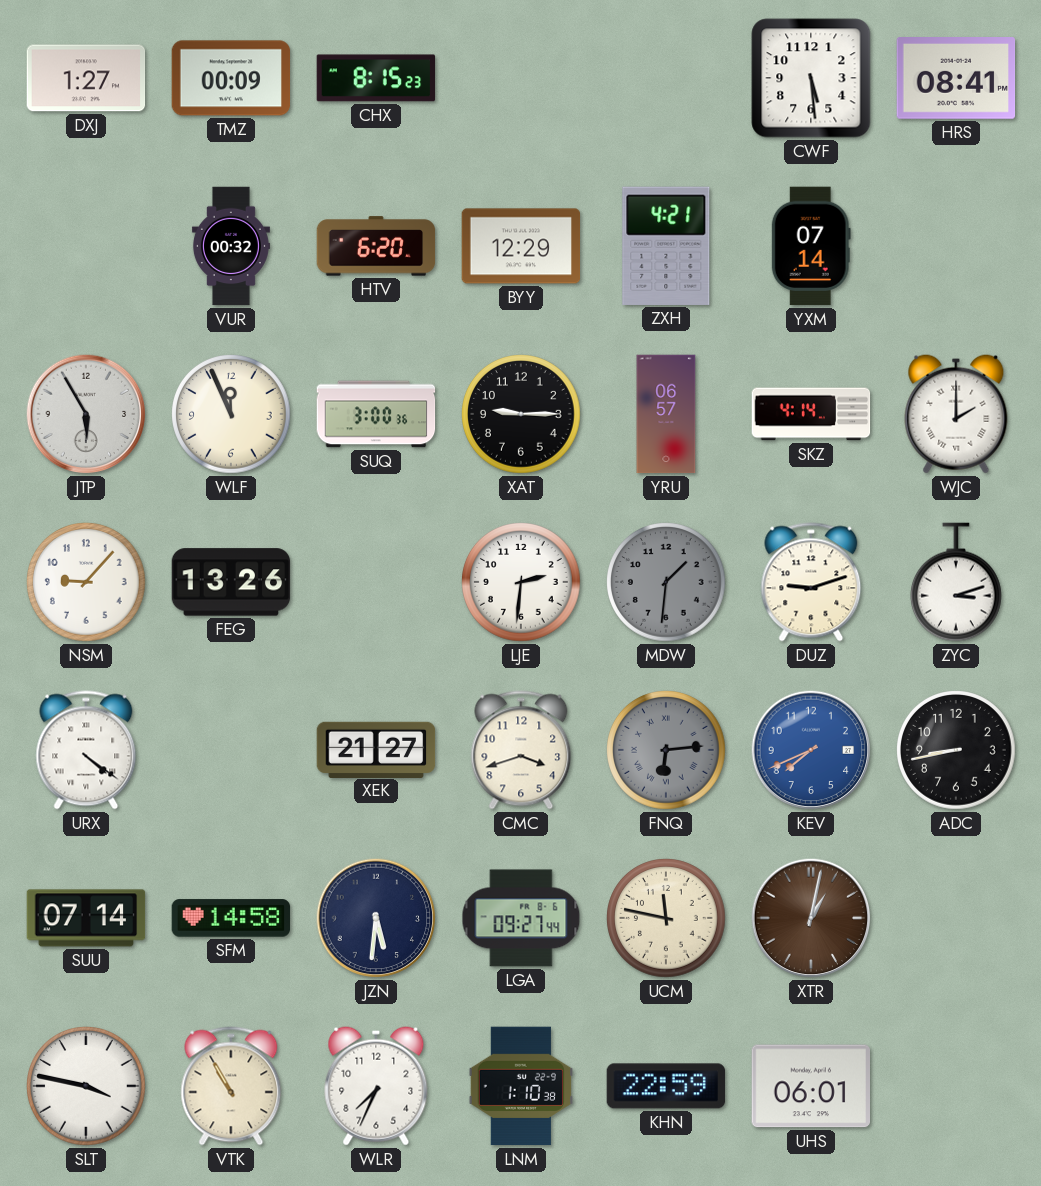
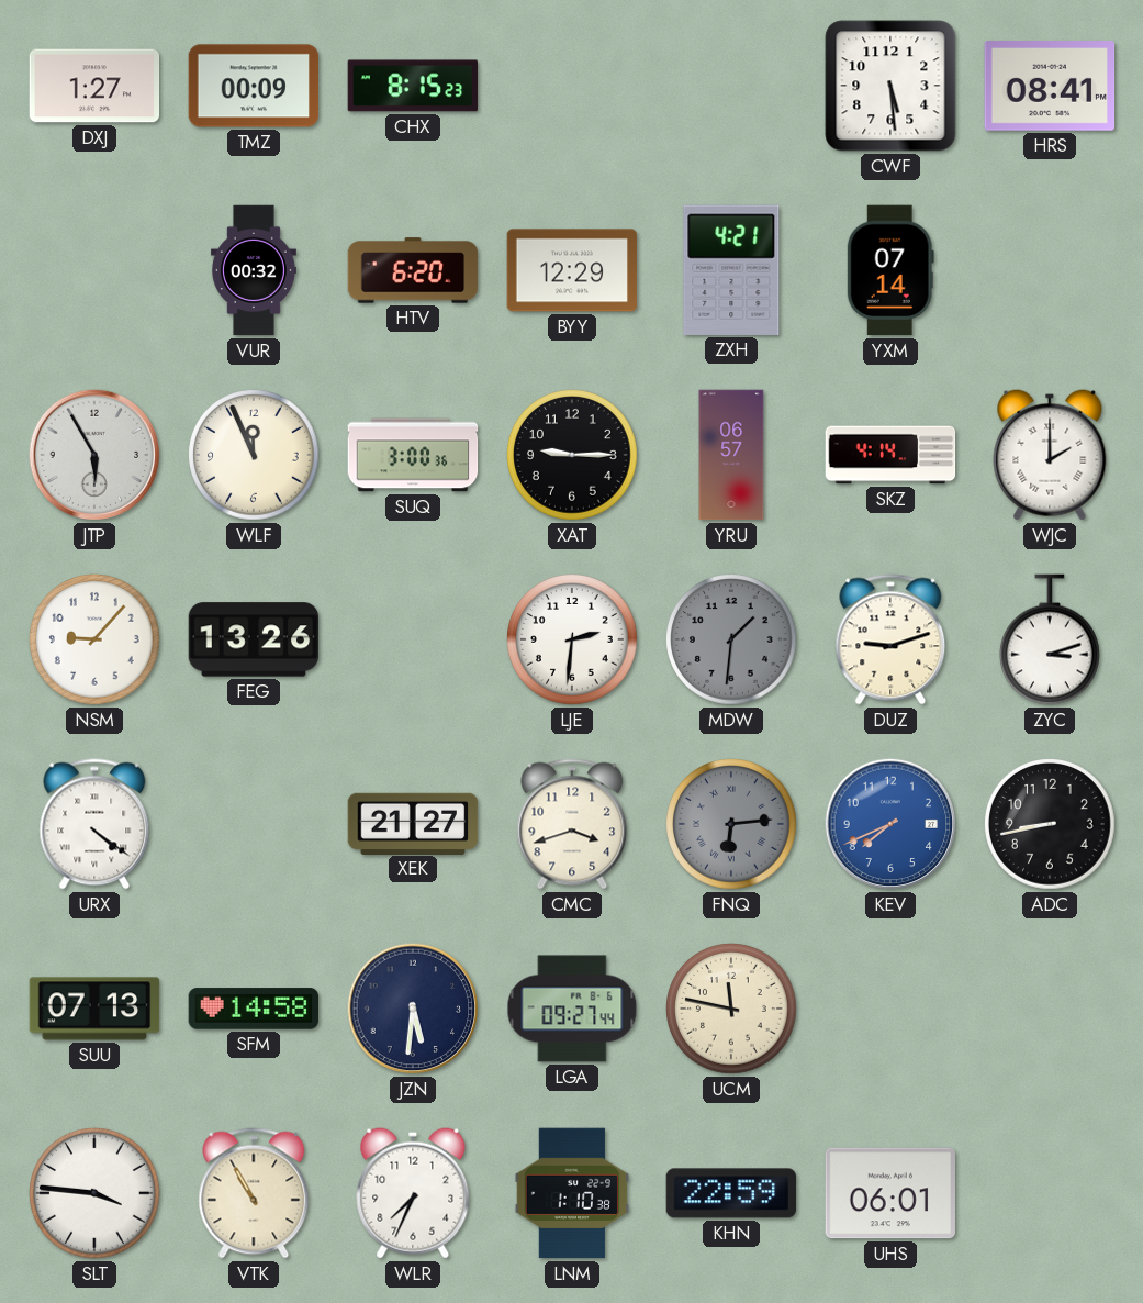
SUU: 07:14 -> 07:13
XTR: 1:02 -> none
SLT: 3:47 -> 3:46
